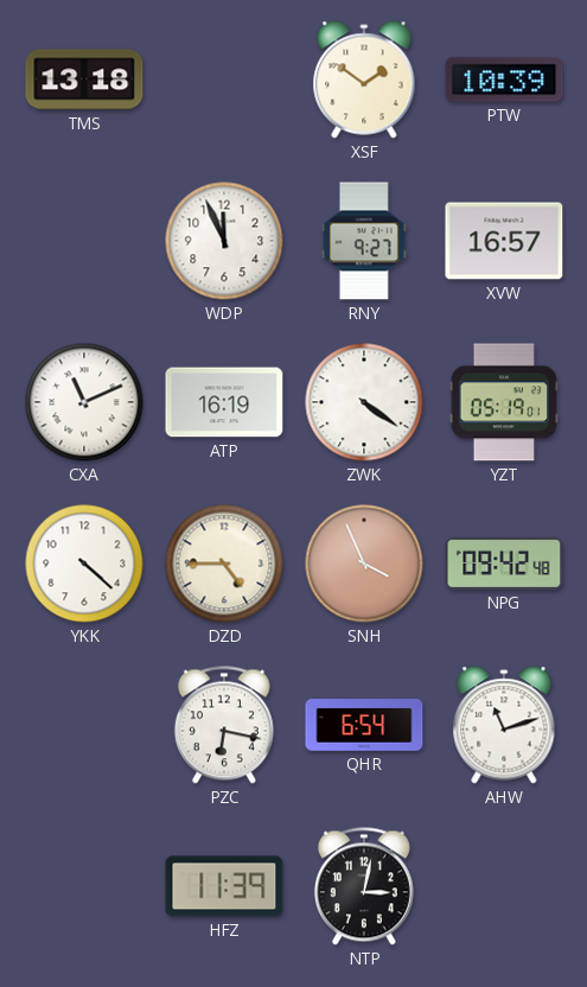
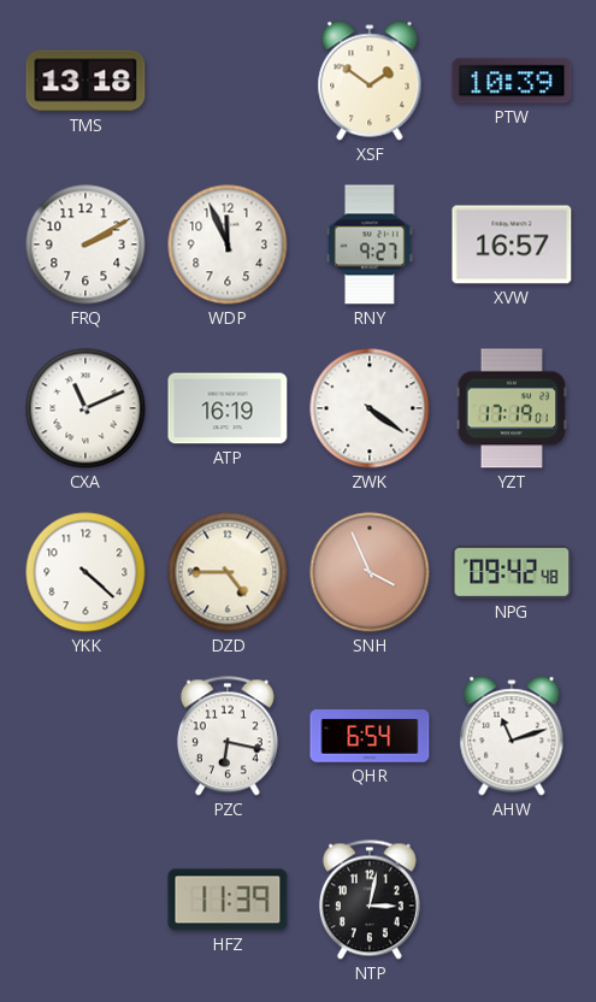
FRQ: none -> 2:10
YZT: 05:19 -> 17:19
